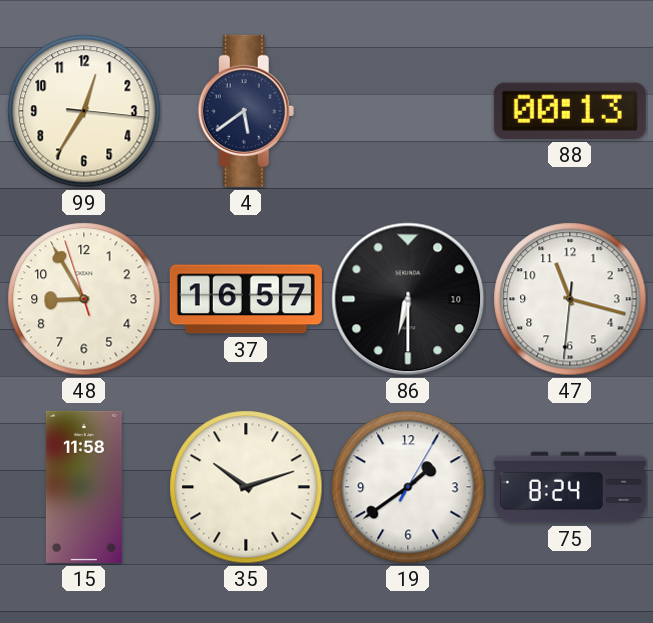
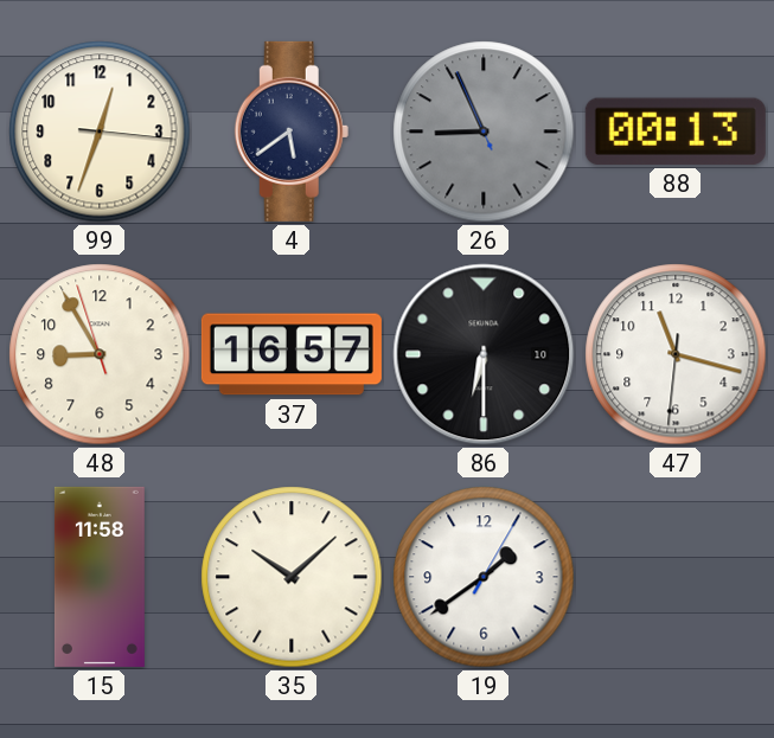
99: 12:35 -> 12:33
26: none -> 8:55
35: 10:12 -> 10:08
75: 8:24 -> none
